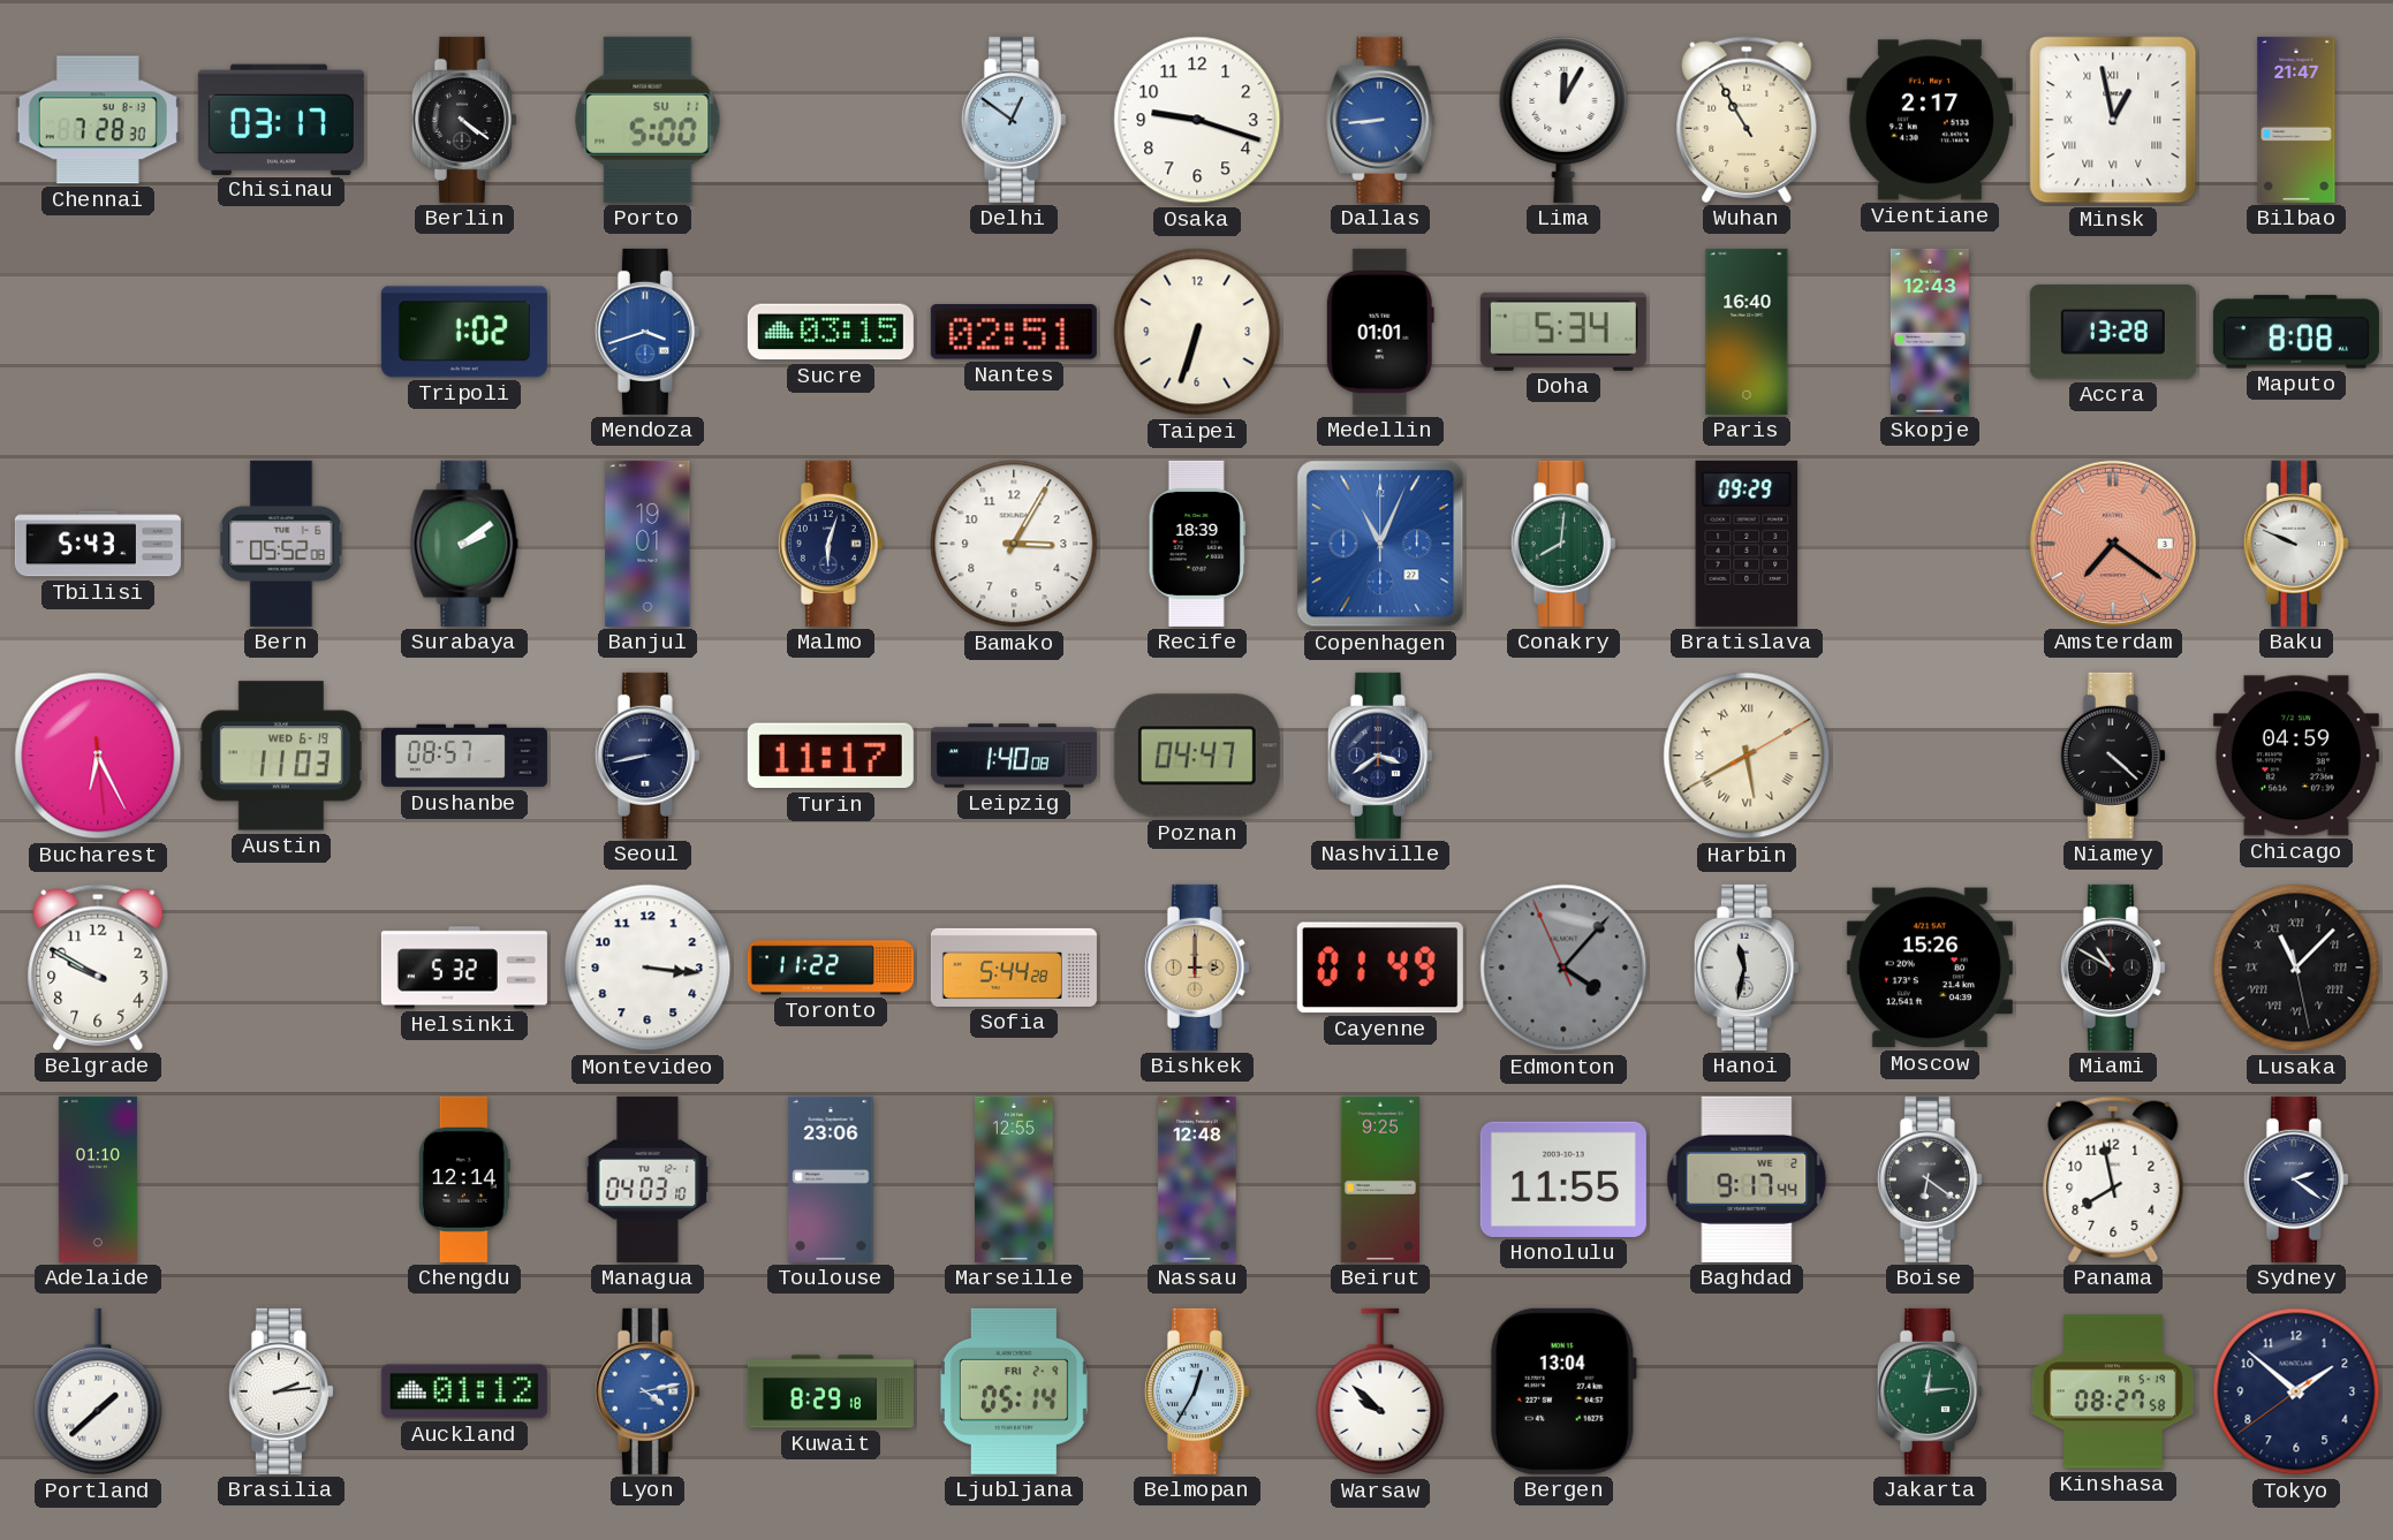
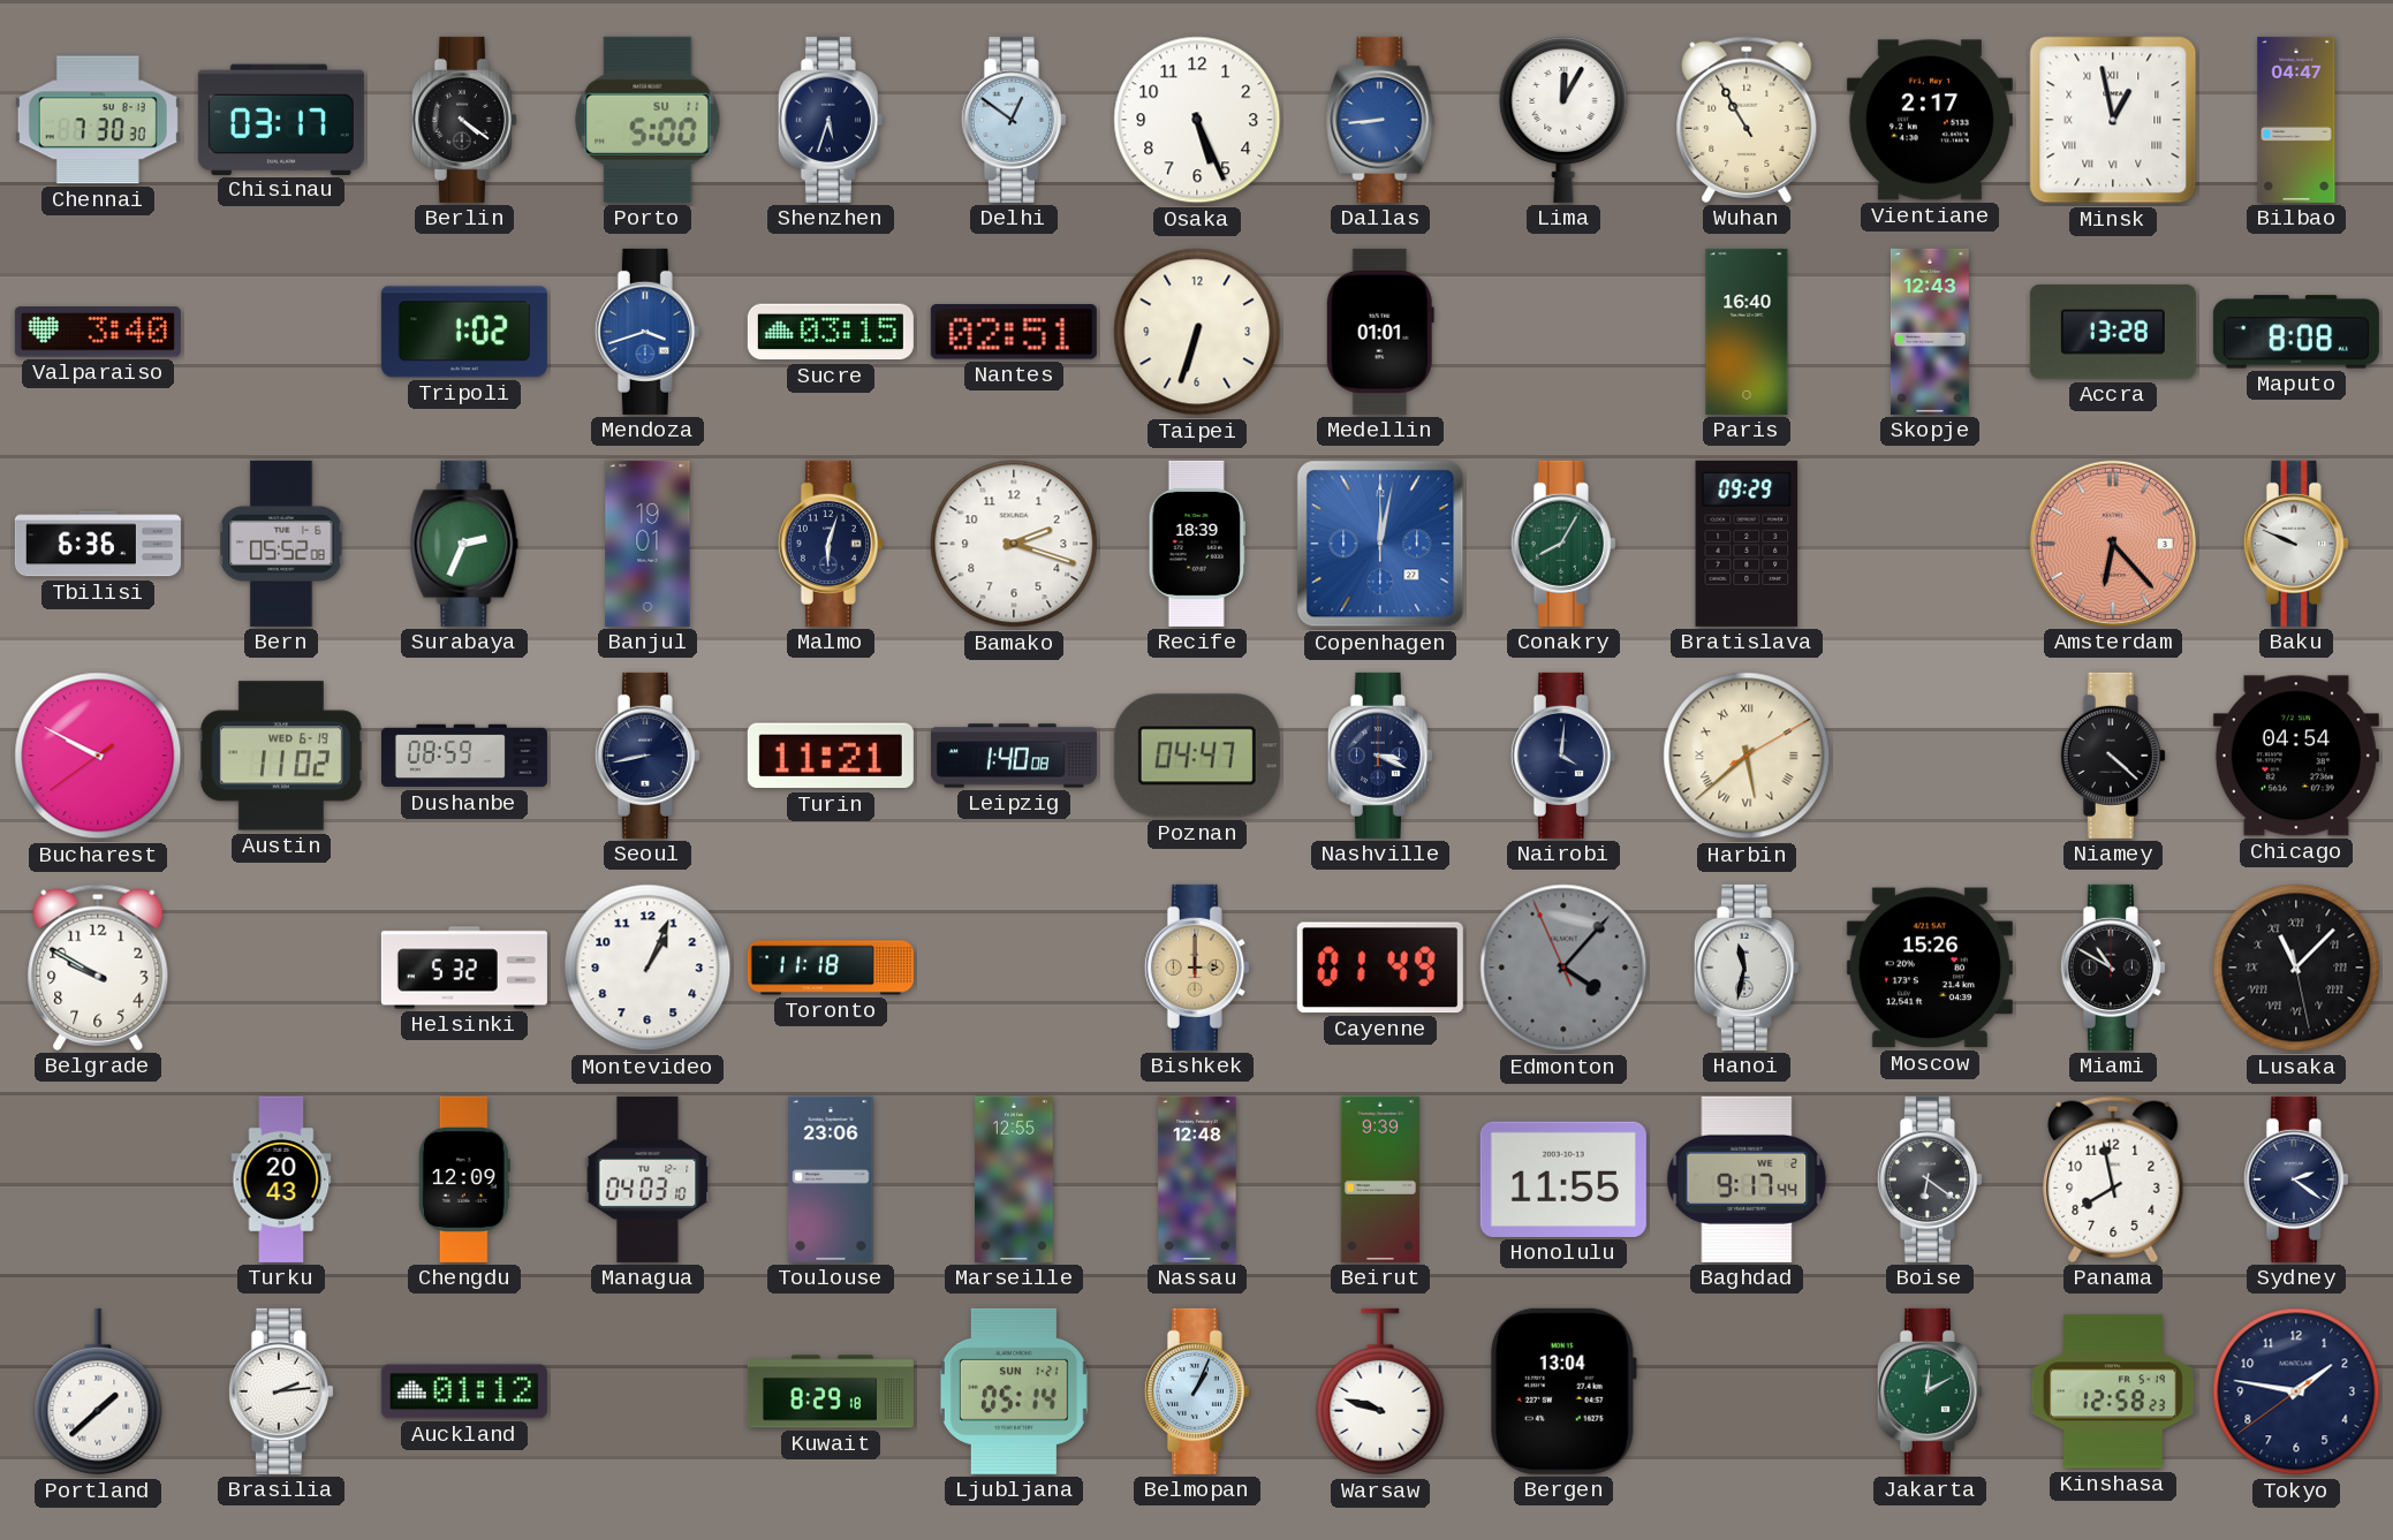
Chennai: 7:28 -> 7:30
Shenzhen: none -> 5:33
Osaka: 9:18 -> 5:26
Bilbao: 21:47 -> 04:47
Valparaiso: none -> 3:40
Doha: 5:34 -> none
Tbilisi: 5:43 -> 6:36
Surabaya: 2:09 -> 2:34
Bamako: 3:05 -> 2:18
Copenhagen: 11:04 -> 12:02
Conakry: 8:01 -> 8:05
Amsterdam: 7:21 -> 6:23
Bucharest: 6:25 -> 9:49
Austin: 11:03 -> 11:02
Dushanbe: 08:57 -> 08:59
Turin: 11:17 -> 11:21
Nashville: 3:39 -> 3:19
Nairobi: none -> 4:01
Harbin: 5:40 -> 5:38
Chicago: 04:59 -> 04:54
Montevideo: 3:16 -> 1:04
Toronto: 11:22 -> 11:18
Sofia: 5:44 -> none
Adelaide: 01:10 -> none
Turku: none -> 20:43
Chengdu: 12:14 -> 12:09
Beirut: 9:25 -> 9:39
Lyon: 4:13 -> none
Ljubljana date: FRI 2-9 -> SUN 1-21
Belmopan: 12:35 -> 1:04
Warsaw: 9:52 -> 9:48
Jakarta: 12:14 -> 12:10
Kinshasa: 08:27 -> 12:58
Tokyo: 1:51 -> 1:46
